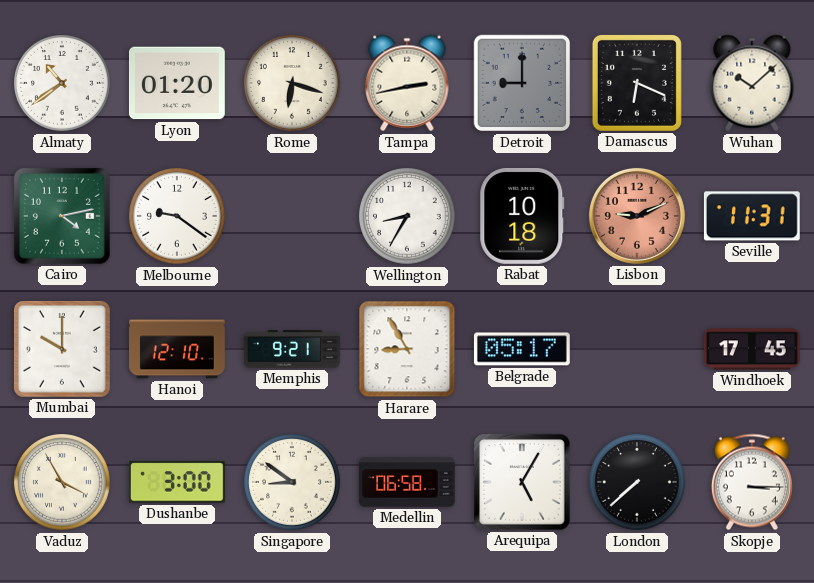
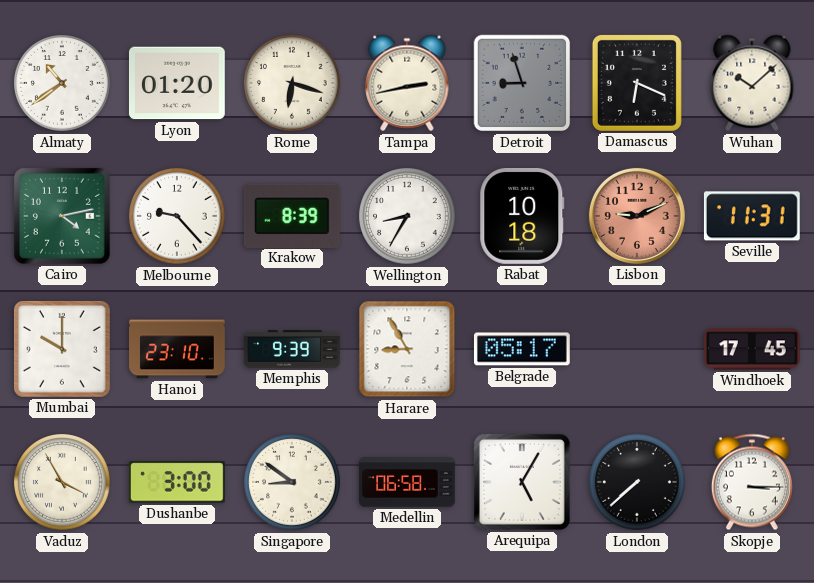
Detroit: 9:00 -> 8:57
Melbourne: 9:21 -> 9:23
Krakow: none -> 8:39
Hanoi: 12:10 -> 23:10
Memphis: 9:21 -> 9:39
